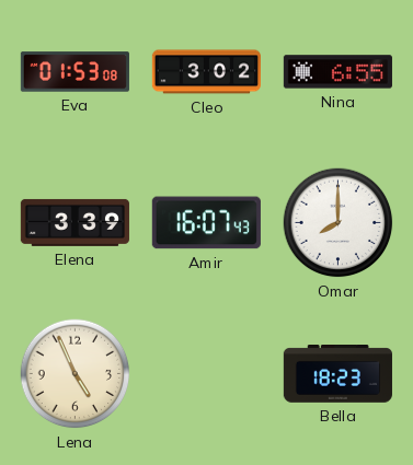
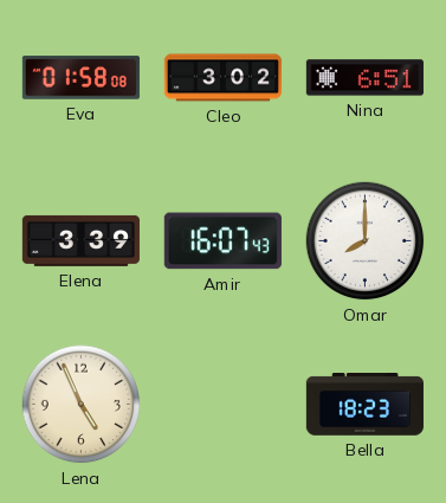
Eva: 01:53 -> 01:58
Nina: 6:55 -> 6:51
